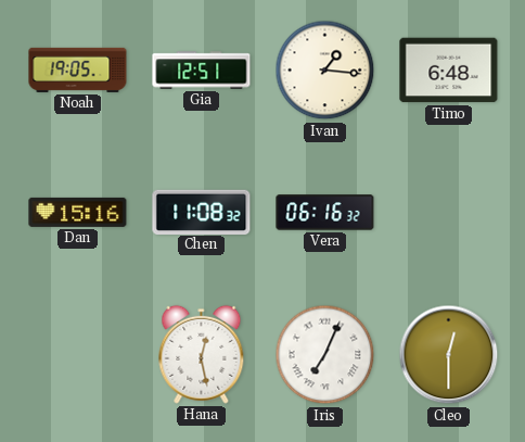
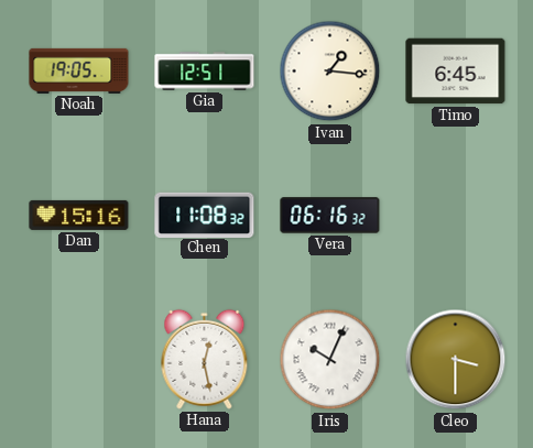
Timo: 6:48 -> 6:45
Iris: 7:04 -> 10:04
Cleo: 12:30 -> 3:30
